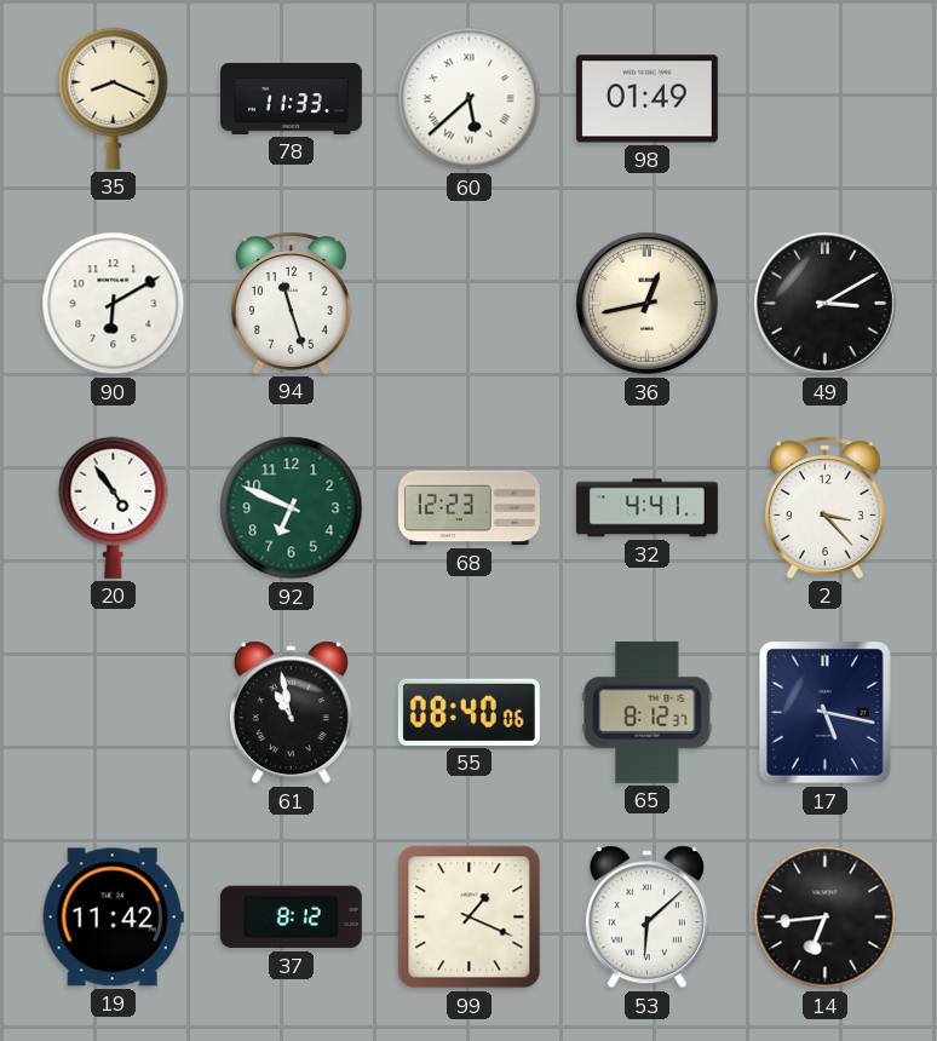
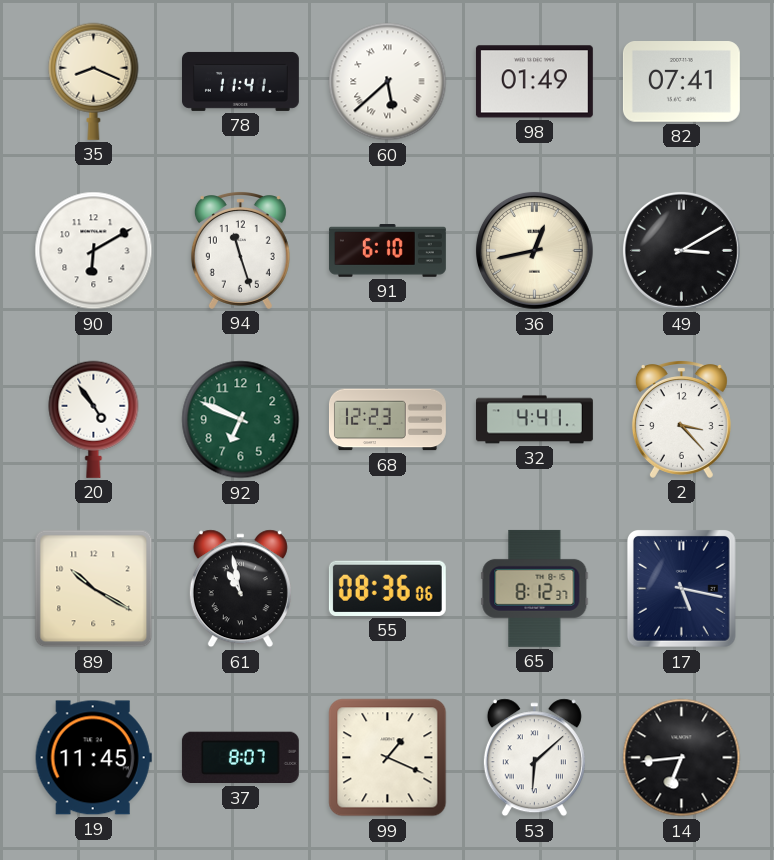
78: 11:33 -> 11:41
82: none -> 07:41
91: none -> 6:10
89: none -> 10:20
55: 08:40 -> 08:36
19: 11:42 -> 11:45
37: 8:12 -> 8:07
